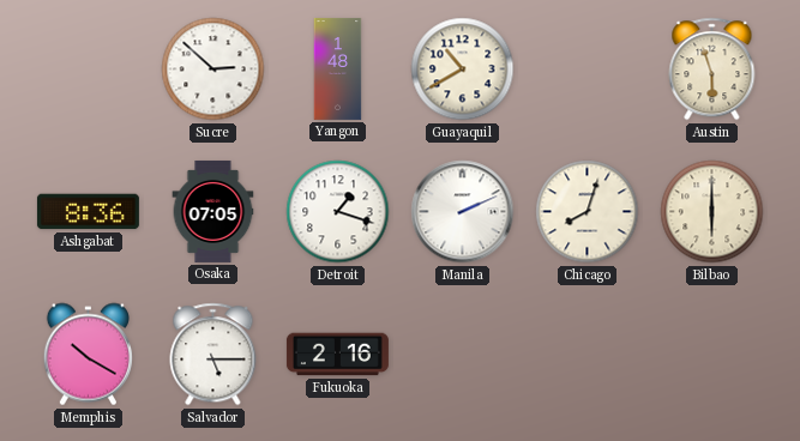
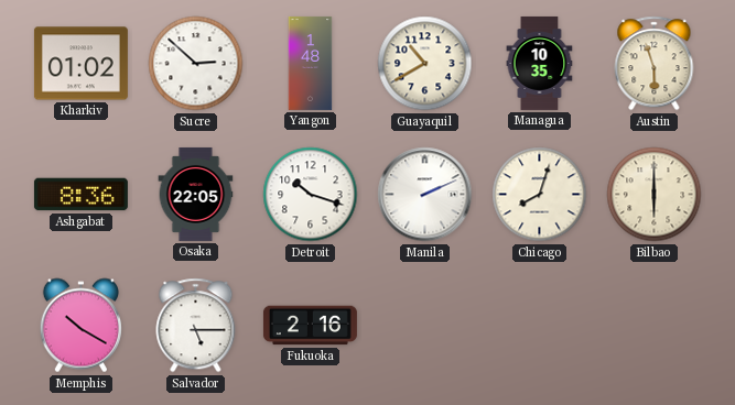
Kharkiv: none -> 01:02
Managua: none -> 10:35
Osaka: 07:05 -> 22:05
Detroit: 1:18 -> 10:18
